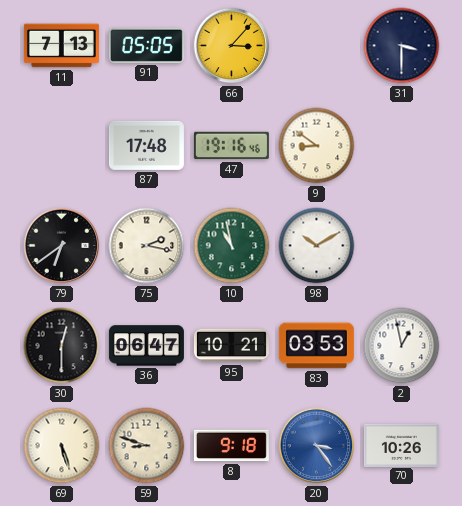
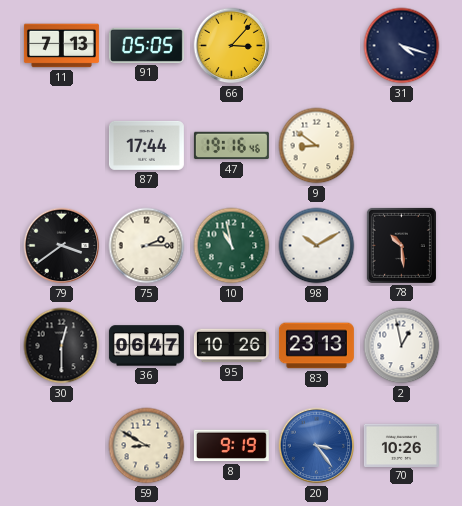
31: 3:30 -> 4:18
87: 17:48 -> 17:44
79: 6:39 -> 3:39
75: 2:17 -> 2:15
78: none -> 10:29
95: 10:21 -> 10:26
83: 03:53 -> 23:13
69: 5:27 -> none
59: 8:48 -> 8:50
8: 9:18 -> 9:19
